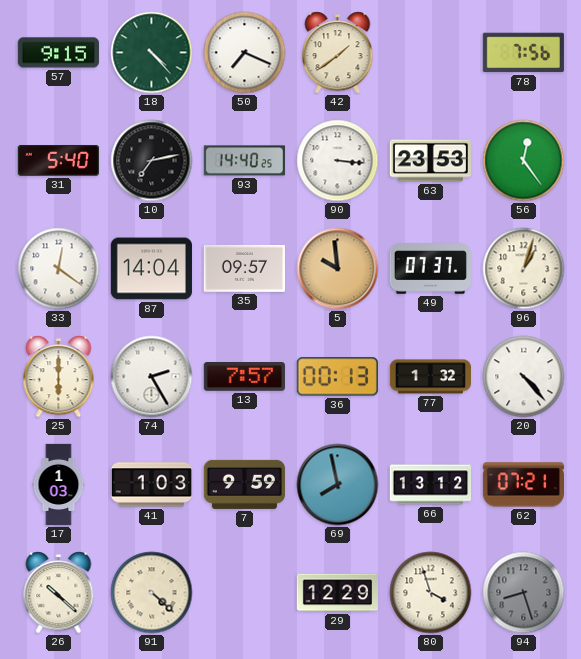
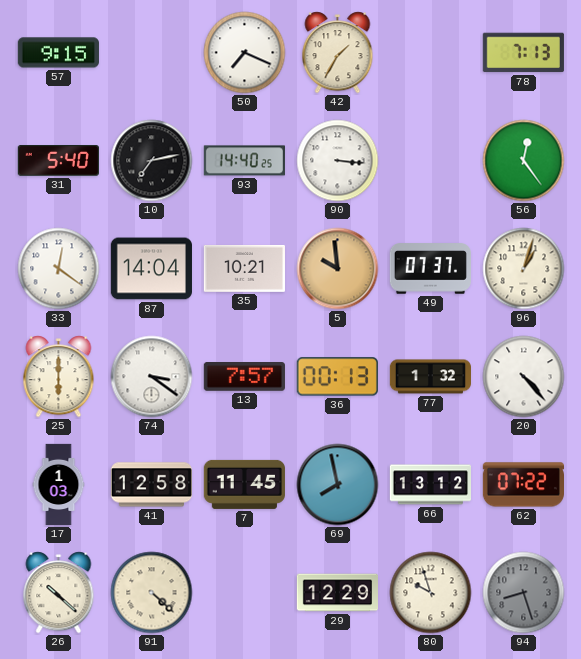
18: 4:23 -> none
42: 1:39 -> 1:35
78: 7:56 -> 7:13
63: 23:53 -> none
35: 09:57 -> 10:21
74: 2:25 -> 3:21
41: 1:03 -> 12:58
7: 9:59 -> 11:45
62: 07:21 -> 07:22
80: 3:57 -> 9:57
